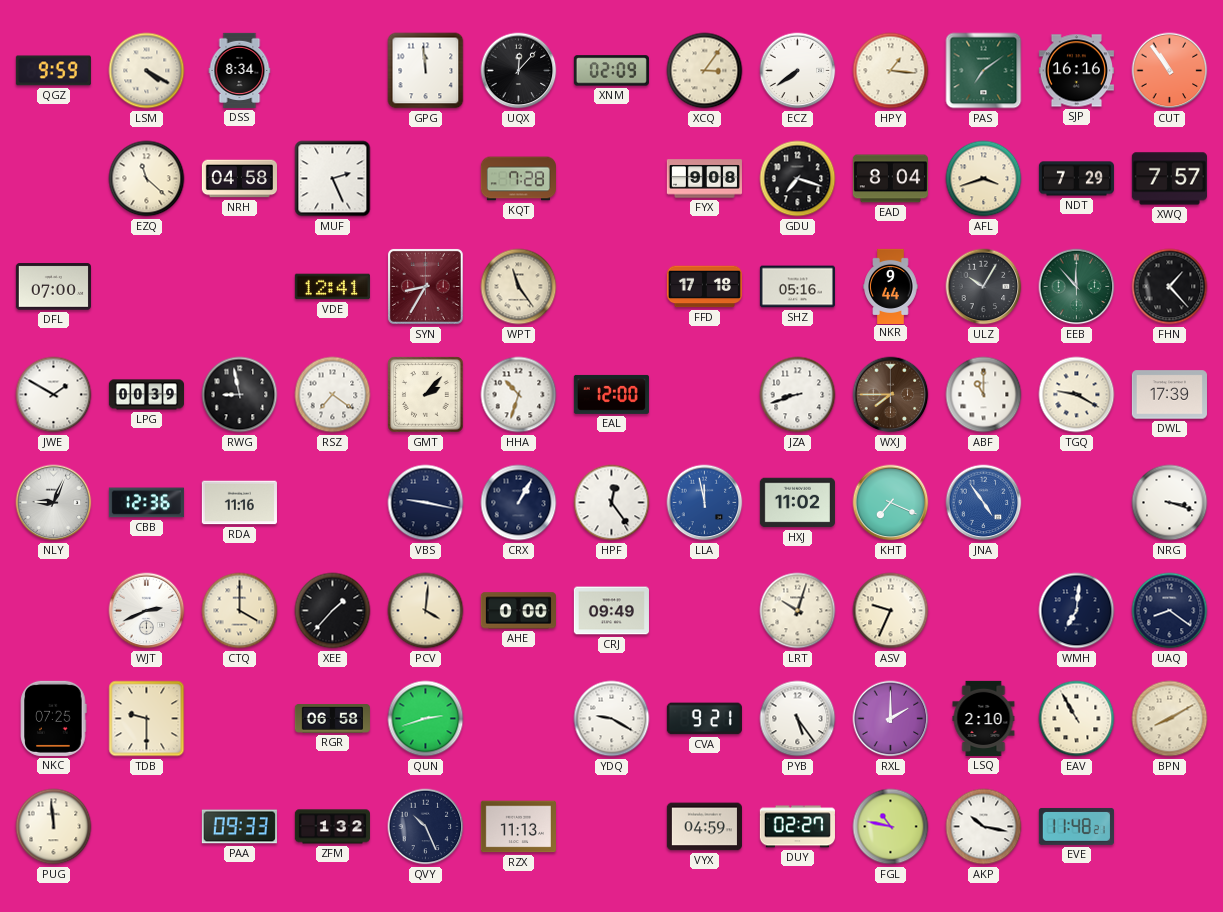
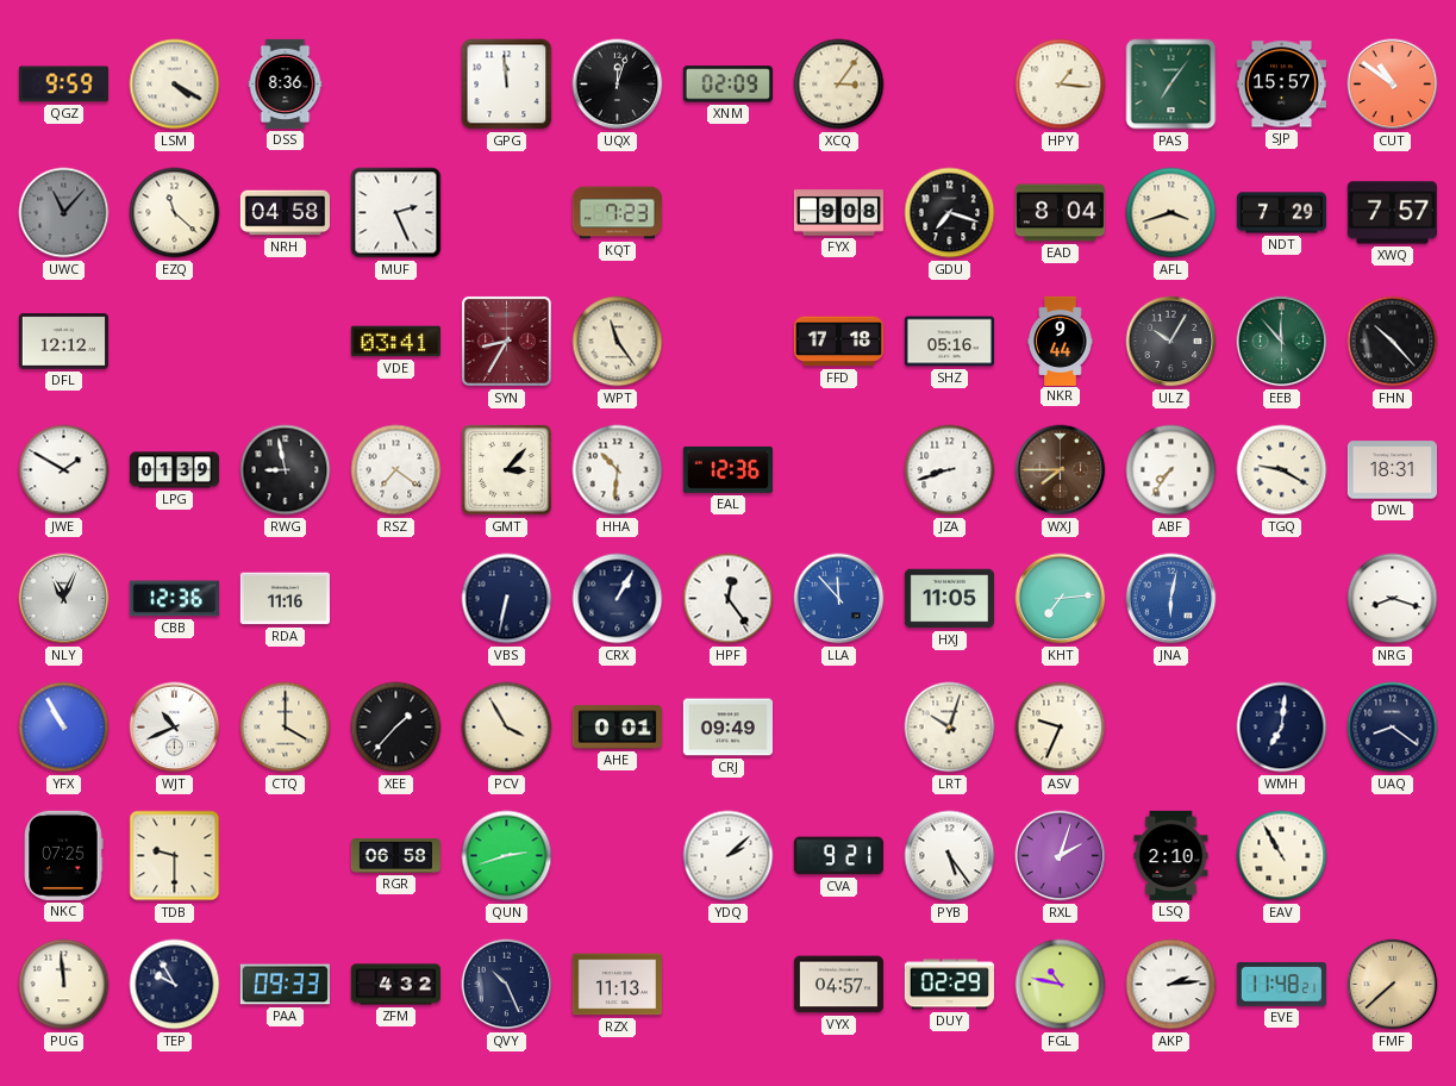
DSS: 8:34 -> 8:36
UQX: 12:07 -> 12:03
ECZ: 7:39 -> none
PAS: 7:09 -> 7:06
SJP: 16:16 -> 15:57
CUT: 10:54 -> 10:51
UWC: none -> 11:07
KQT: 7:28 -> 7:23
DFL: 07:00 -> 12:12
VDE: 12:41 -> 03:41
FHN: 1:23 -> 10:23
LPG: 00:39 -> 01:39
GMT: 2:07 -> 3:07
HHA: 10:33 -> 10:31
EAL: 12:00 -> 12:36
ABF: 11:00 -> 7:36
DWL: 17:39 -> 18:31
NLY: 9:04 -> 11:04
VBS: 9:17 -> 6:32
LLA: 11:58 -> 11:53
HXJ: 11:02 -> 11:05
KHT: 7:19 -> 7:14
JNA: 4:54 -> 6:02
NRG: 3:18 -> 8:18
YFX: none -> 10:55
WJT: 2:41 -> 10:41
PCV: 4:01 -> 3:55
AHE: 0:00 -> 0:01
YDQ: 9:20 -> 2:08
RXL: 2:00 -> 2:03
BPN: 8:10 -> none
TEP: none -> 9:55
ZFM: 1:32 -> 4:32
VYX: 04:59 -> 04:57
DUY: 02:27 -> 02:29
AKP: 10:17 -> 2:14
FMF: none -> 7:38
